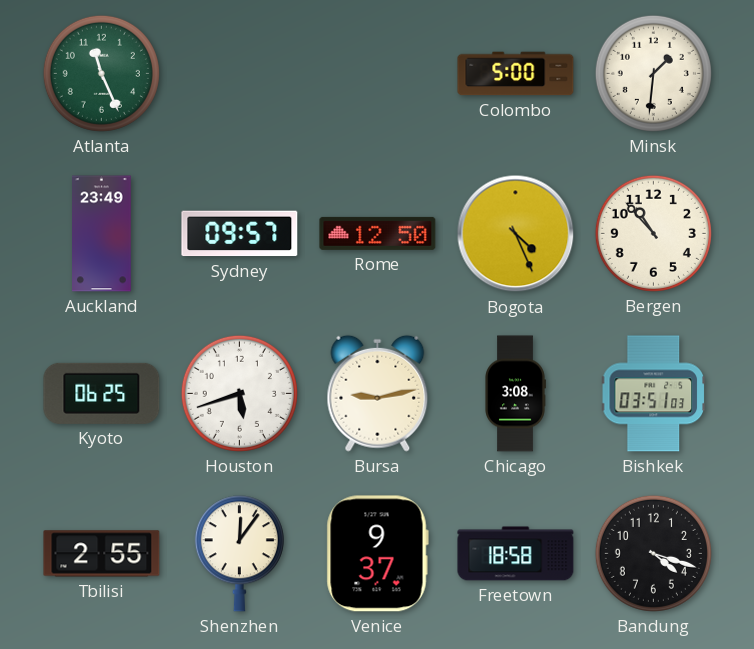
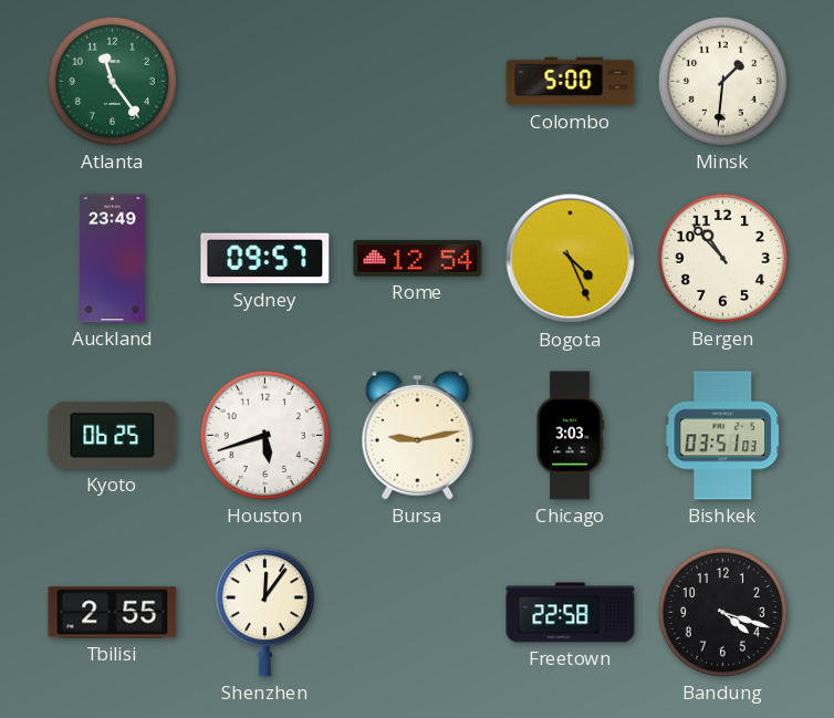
Atlanta: 11:26 -> 11:24
Rome: 12:50 -> 12:54
Chicago: 3:08 -> 3:03
Venice: 9:37 -> none
Freetown: 18:58 -> 22:58
